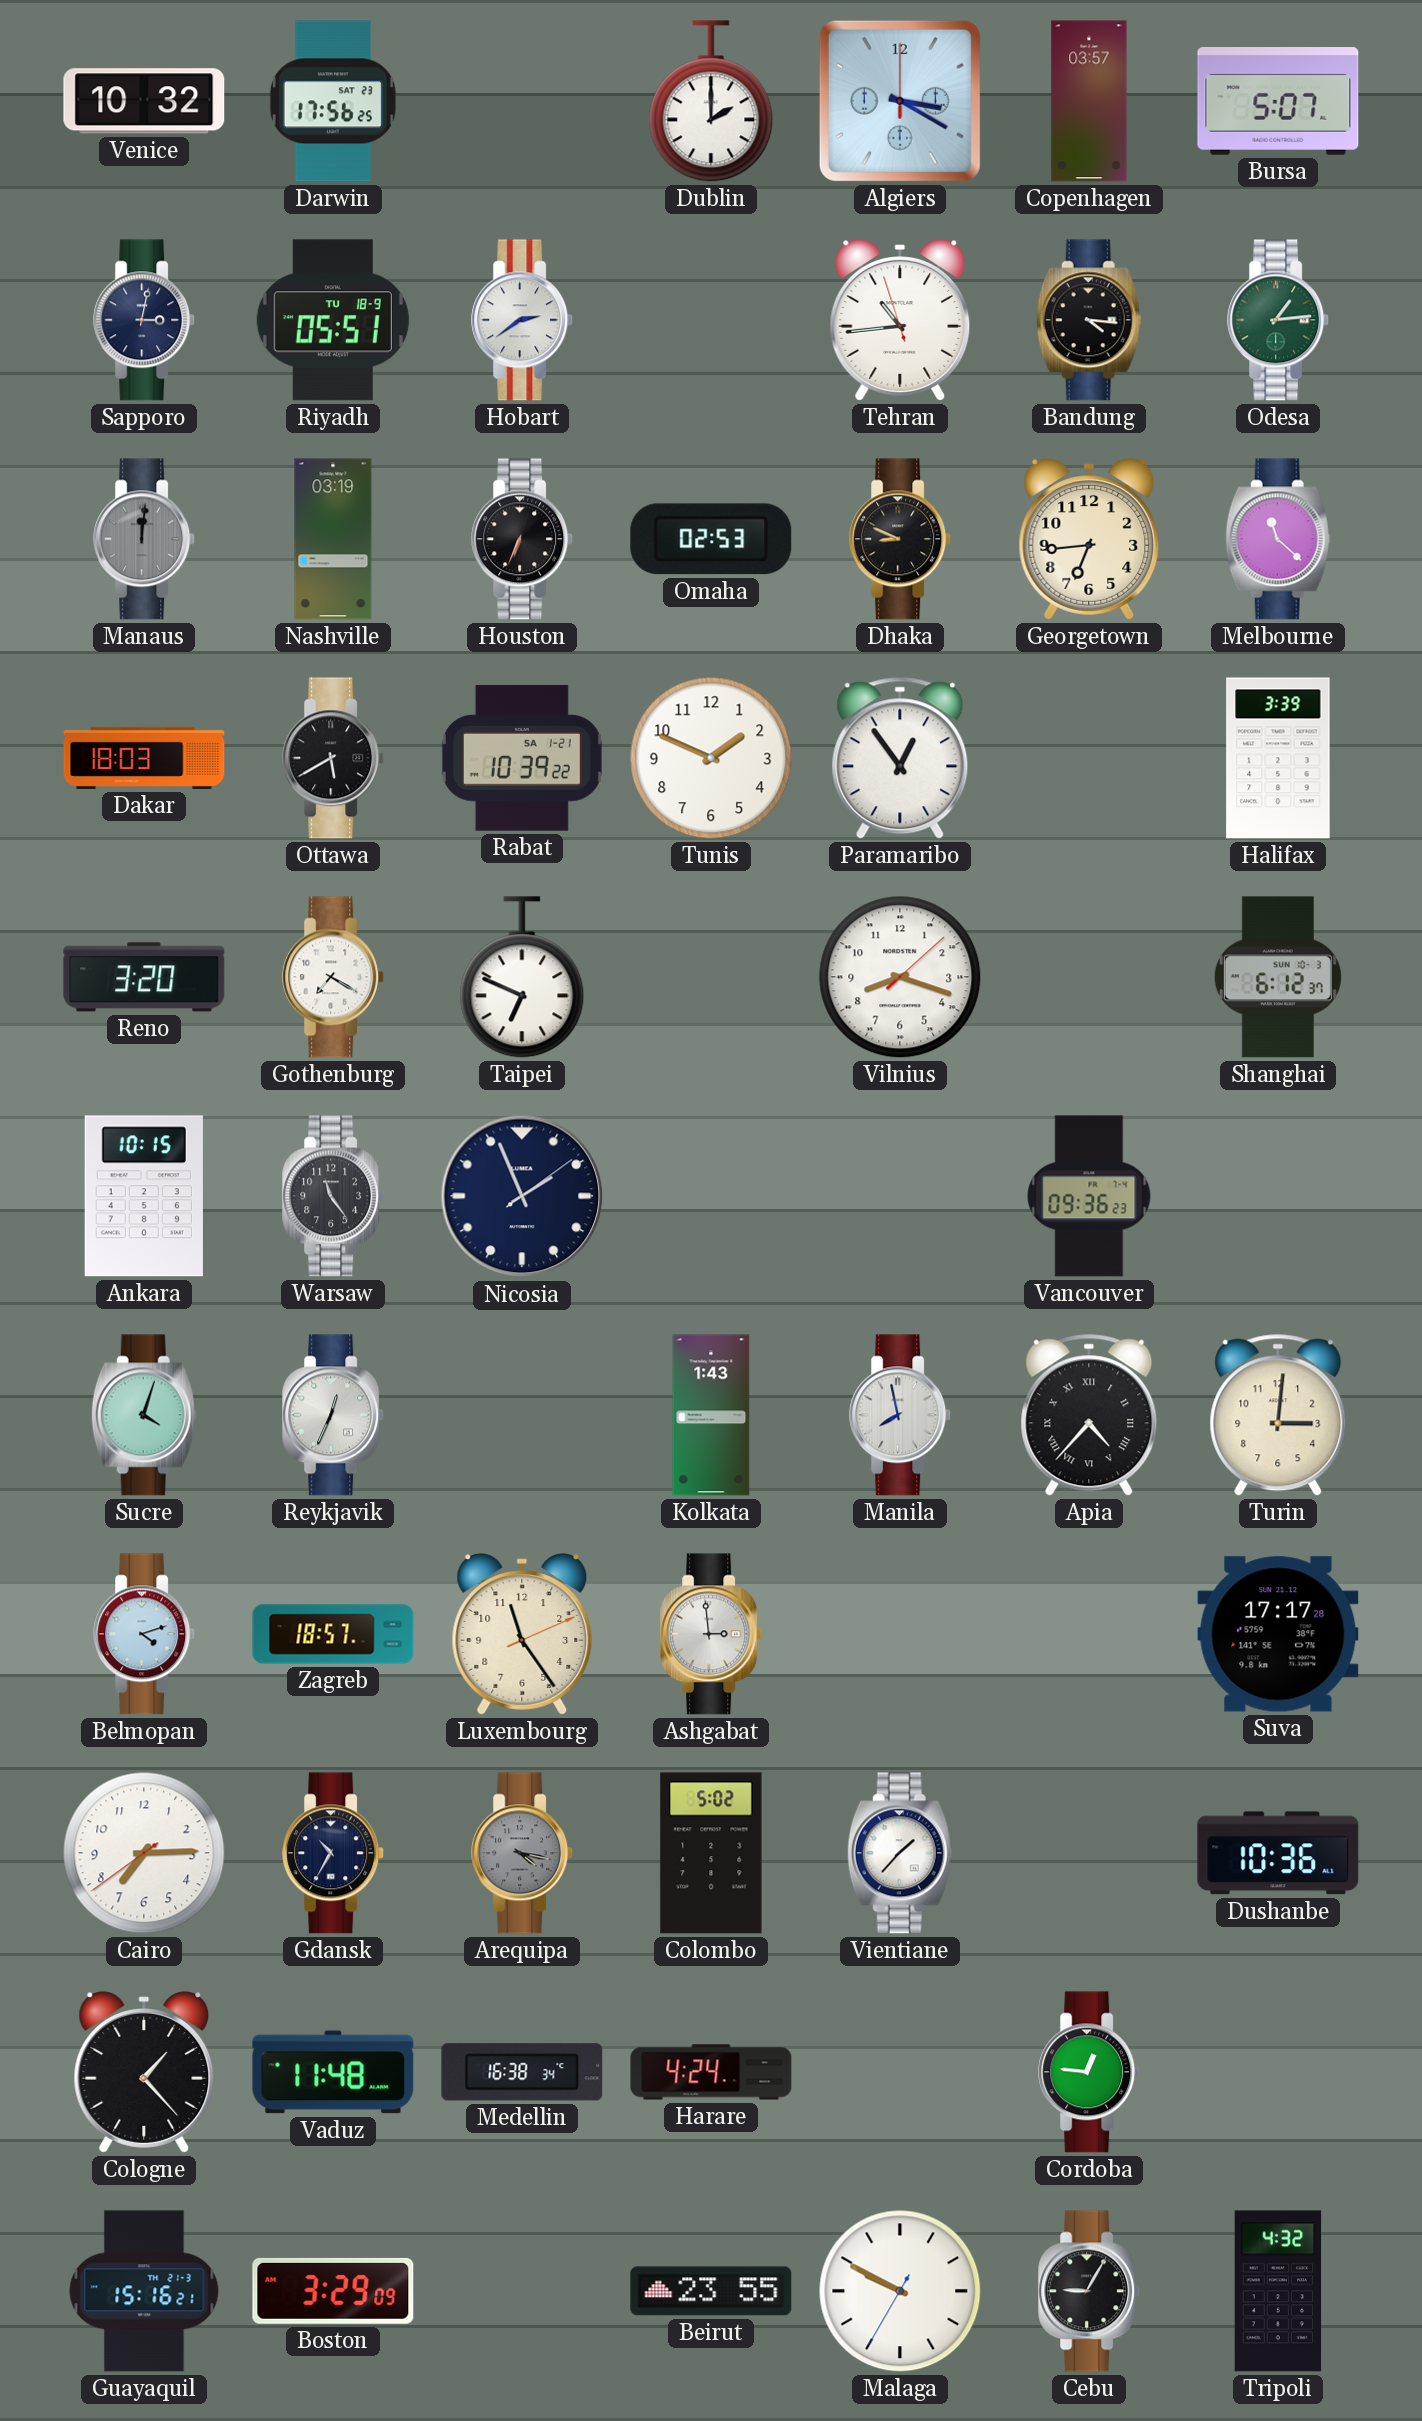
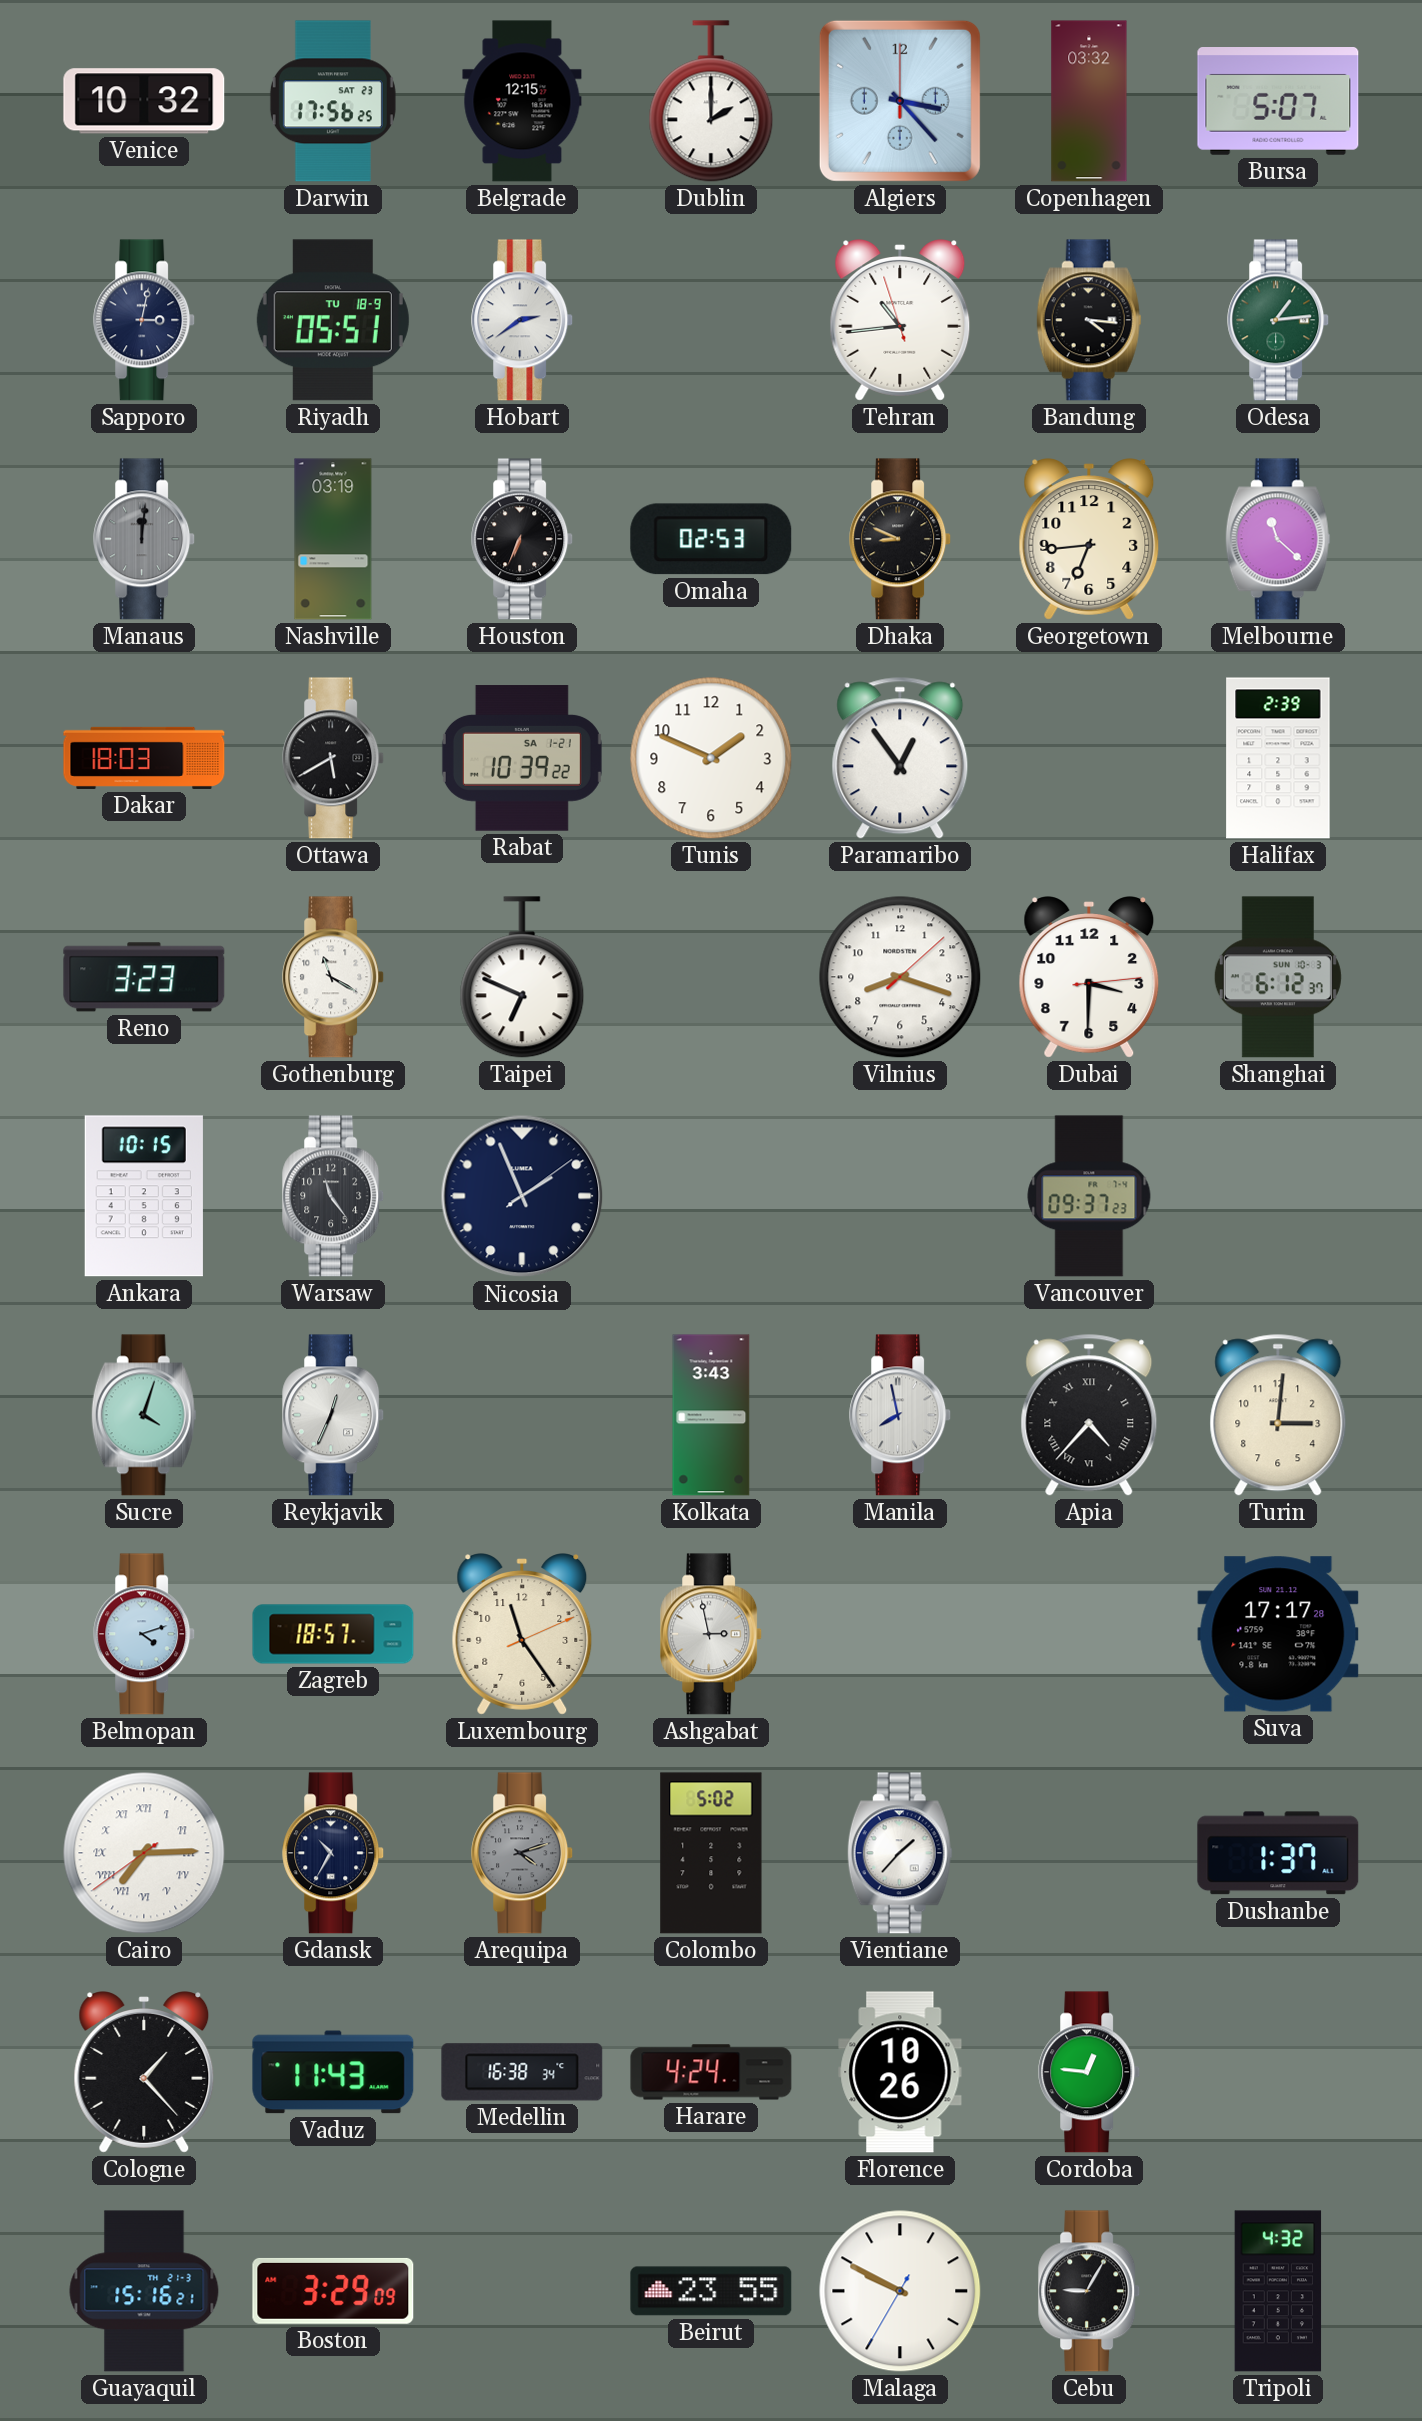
Belgrade: none -> 12:15
Algiers: 3:20 -> 3:23
Copenhagen: 03:57 -> 03:32
Halifax: 3:39 -> 2:39
Reno: 3:20 -> 3:23
Gothenburg: 7:20 -> 11:20
Dubai: none -> 3:30
Vancouver: 09:36 -> 09:37
Kolkata: 1:43 -> 3:43
Ashgabat: 2:59 -> 2:58
Cairo numerals: Arabic -> Roman
Arequipa: 4:17 -> 4:12
Dushanbe: 10:36 -> 1:37
Vaduz: 11:48 -> 11:43
Florence: none -> 10:26
